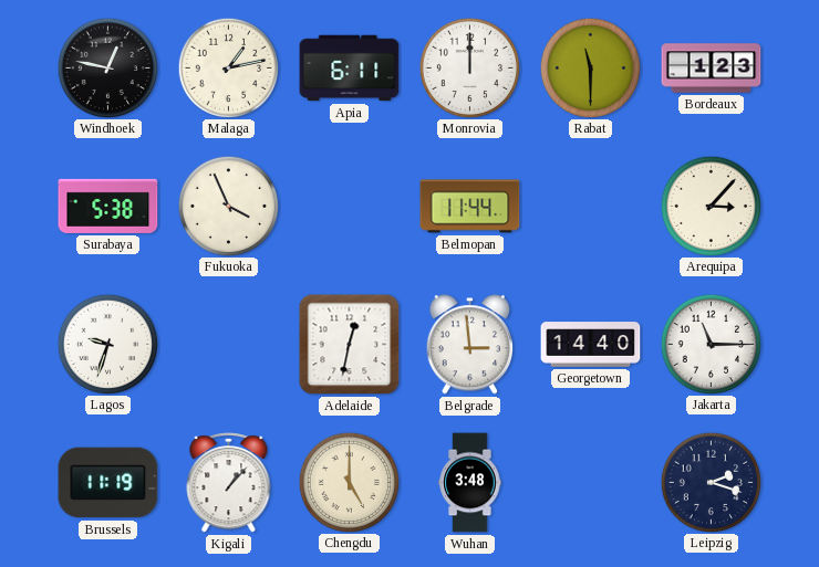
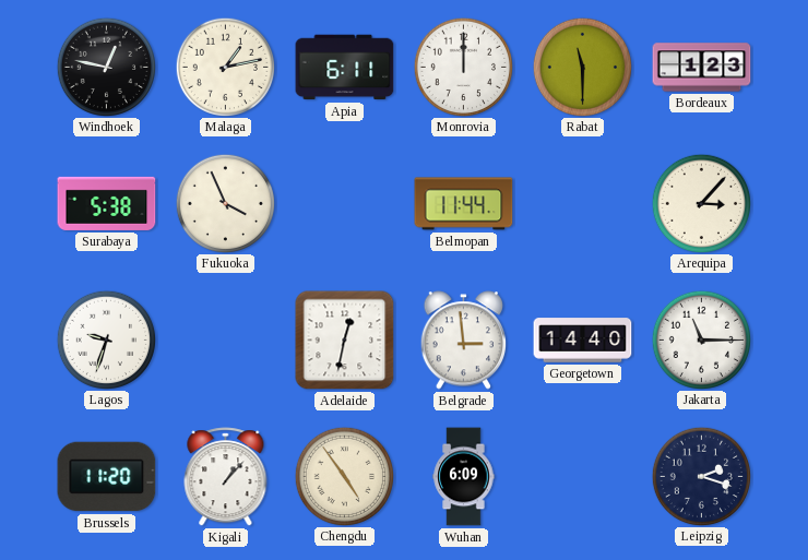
Brussels: 11:19 -> 11:20
Chengdu: 5:00 -> 4:54
Wuhan: 3:48 -> 6:09
